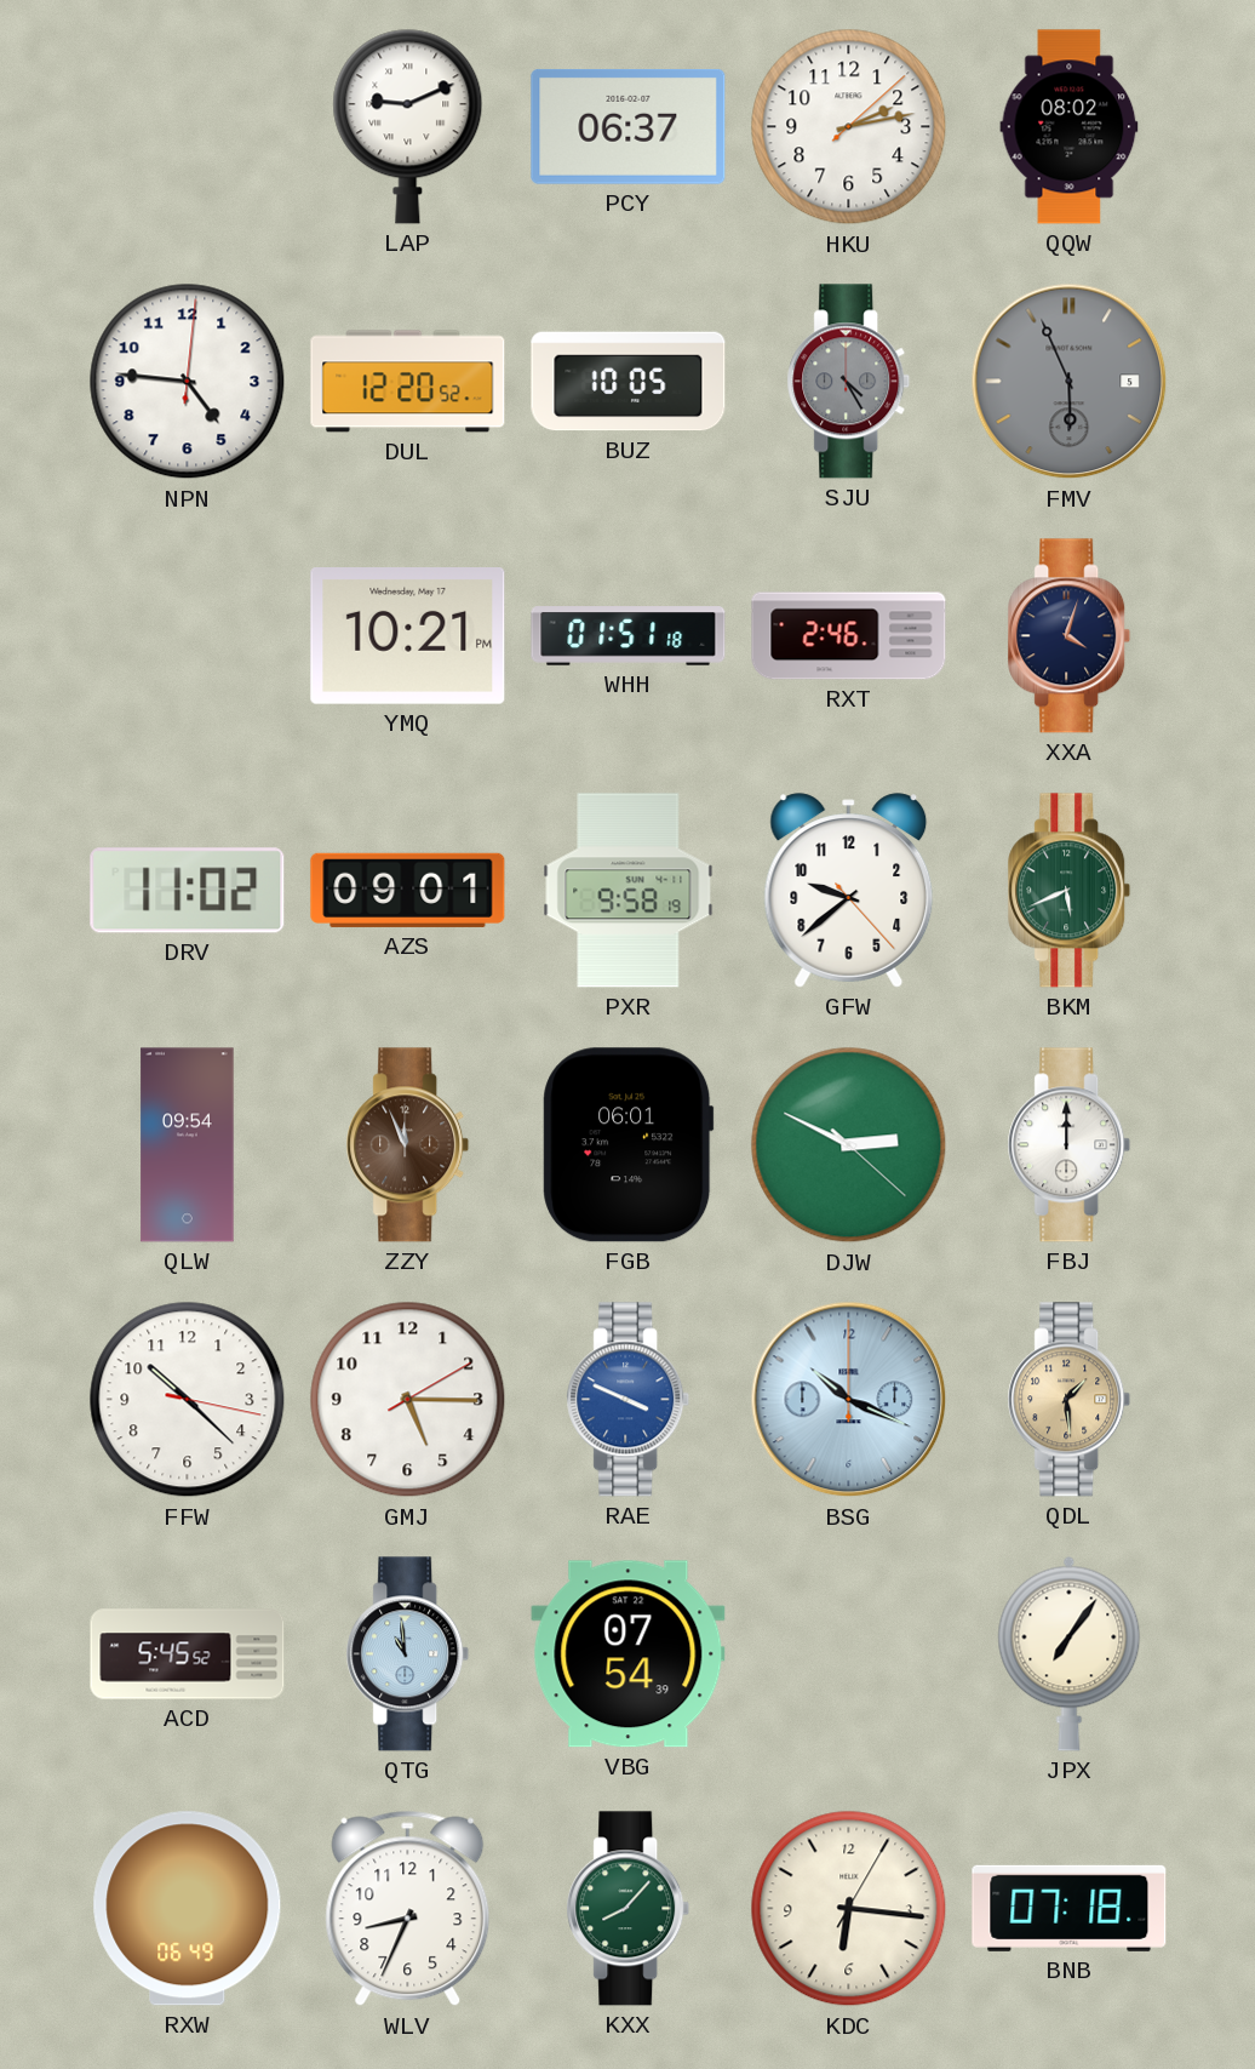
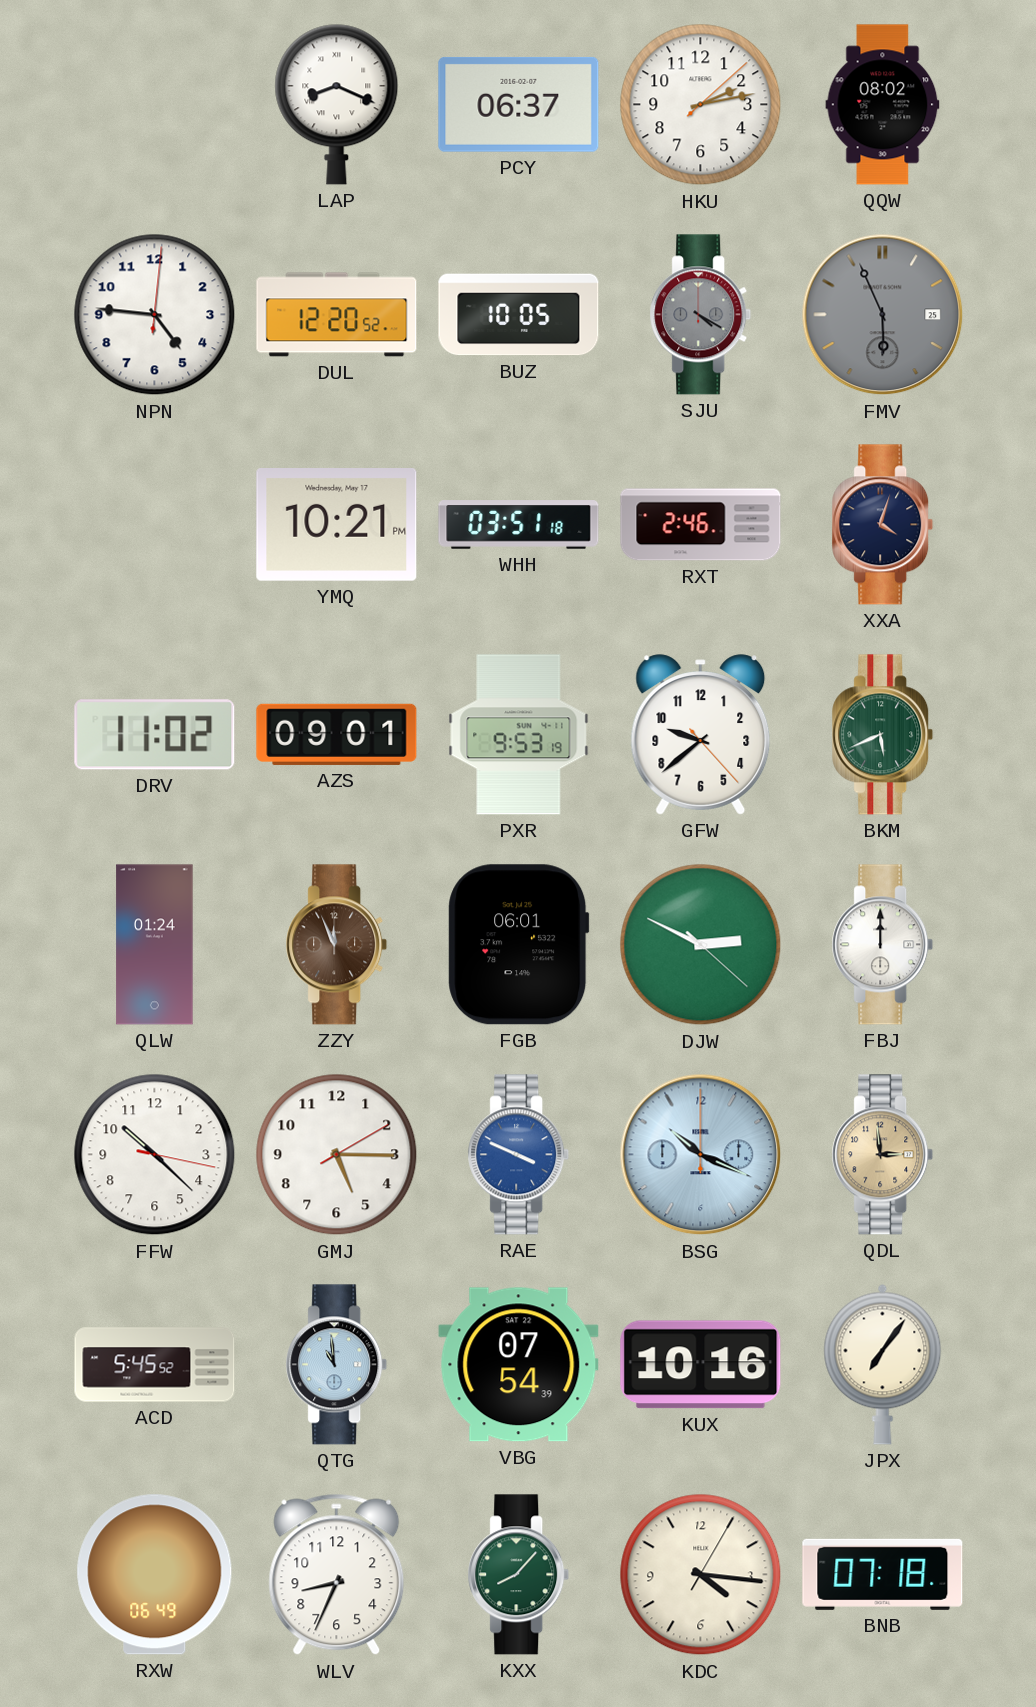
LAP: 9:11 -> 8:19
SJU: 4:25 -> 4:20
FMV date: 5 -> 25
WHH: 01:51 -> 03:51
PXR: 9:58 -> 9:53
QLW: 09:54 -> 01:24
QDL: 1:29 -> 2:59
KUX: none -> 10:16
KDC: 6:16 -> 4:16
